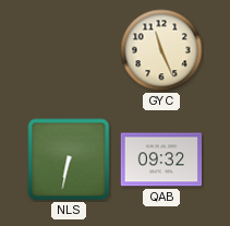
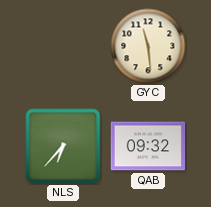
GYC: 11:26 -> 11:29
NLS: 6:32 -> 6:37
